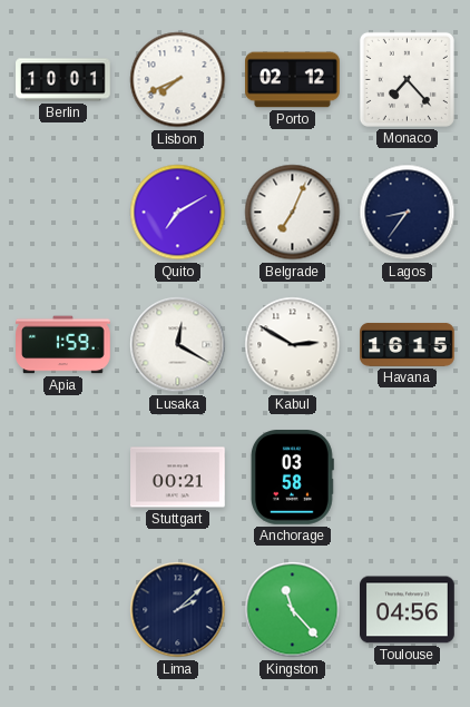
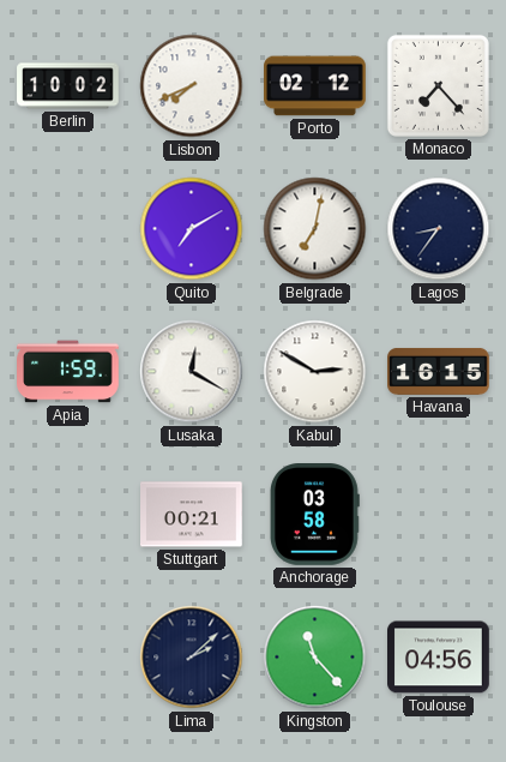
Berlin: 10:01 -> 10:02
Belgrade: 7:04 -> 7:02
